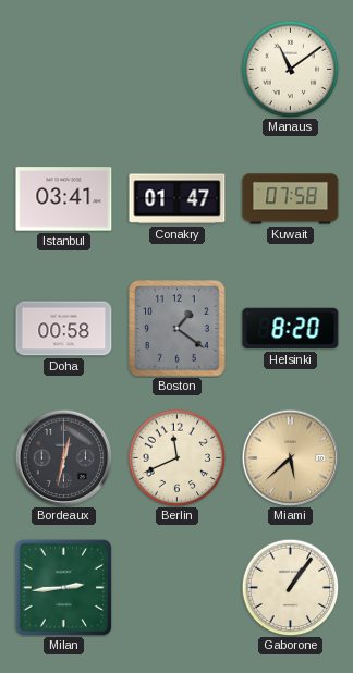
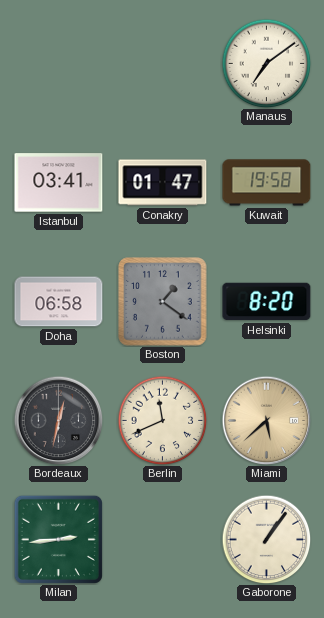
Manaus: 11:09 -> 7:09
Kuwait: 07:58 -> 19:58
Doha: 00:58 -> 06:58
